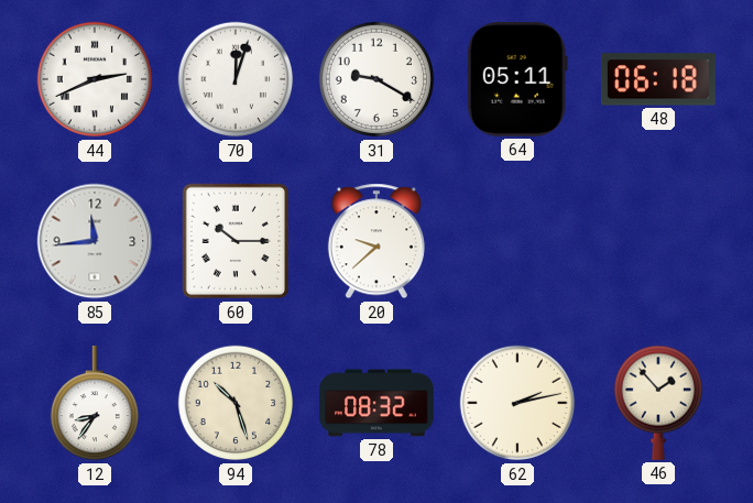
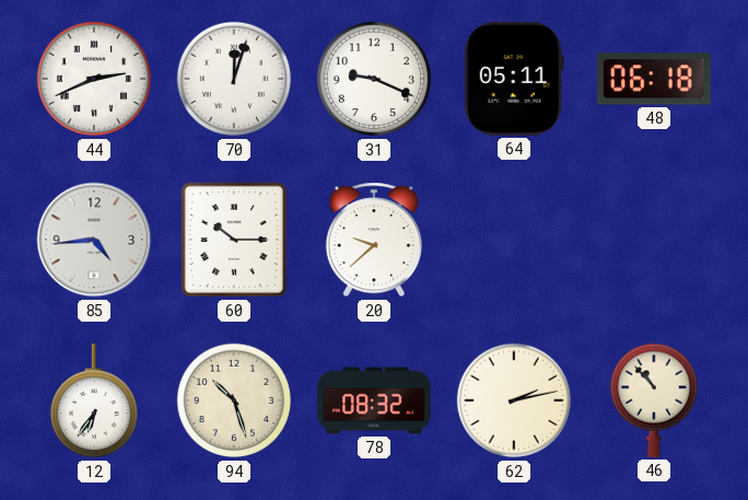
31: 9:20 -> 9:19
85: 11:44 -> 4:44
12: 8:36 -> 6:36
46: 1:53 -> 10:53
